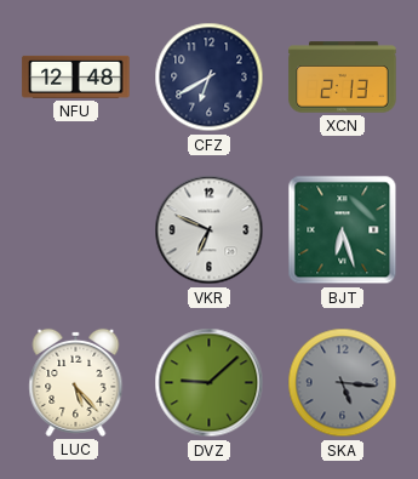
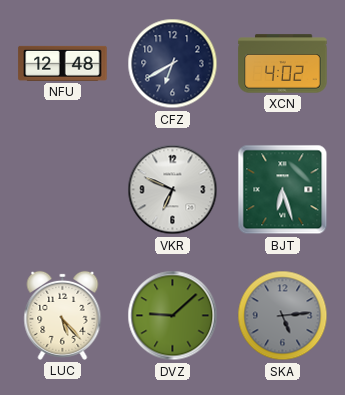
XCN: 2:13 -> 4:02
SKA: 5:16 -> 5:14
